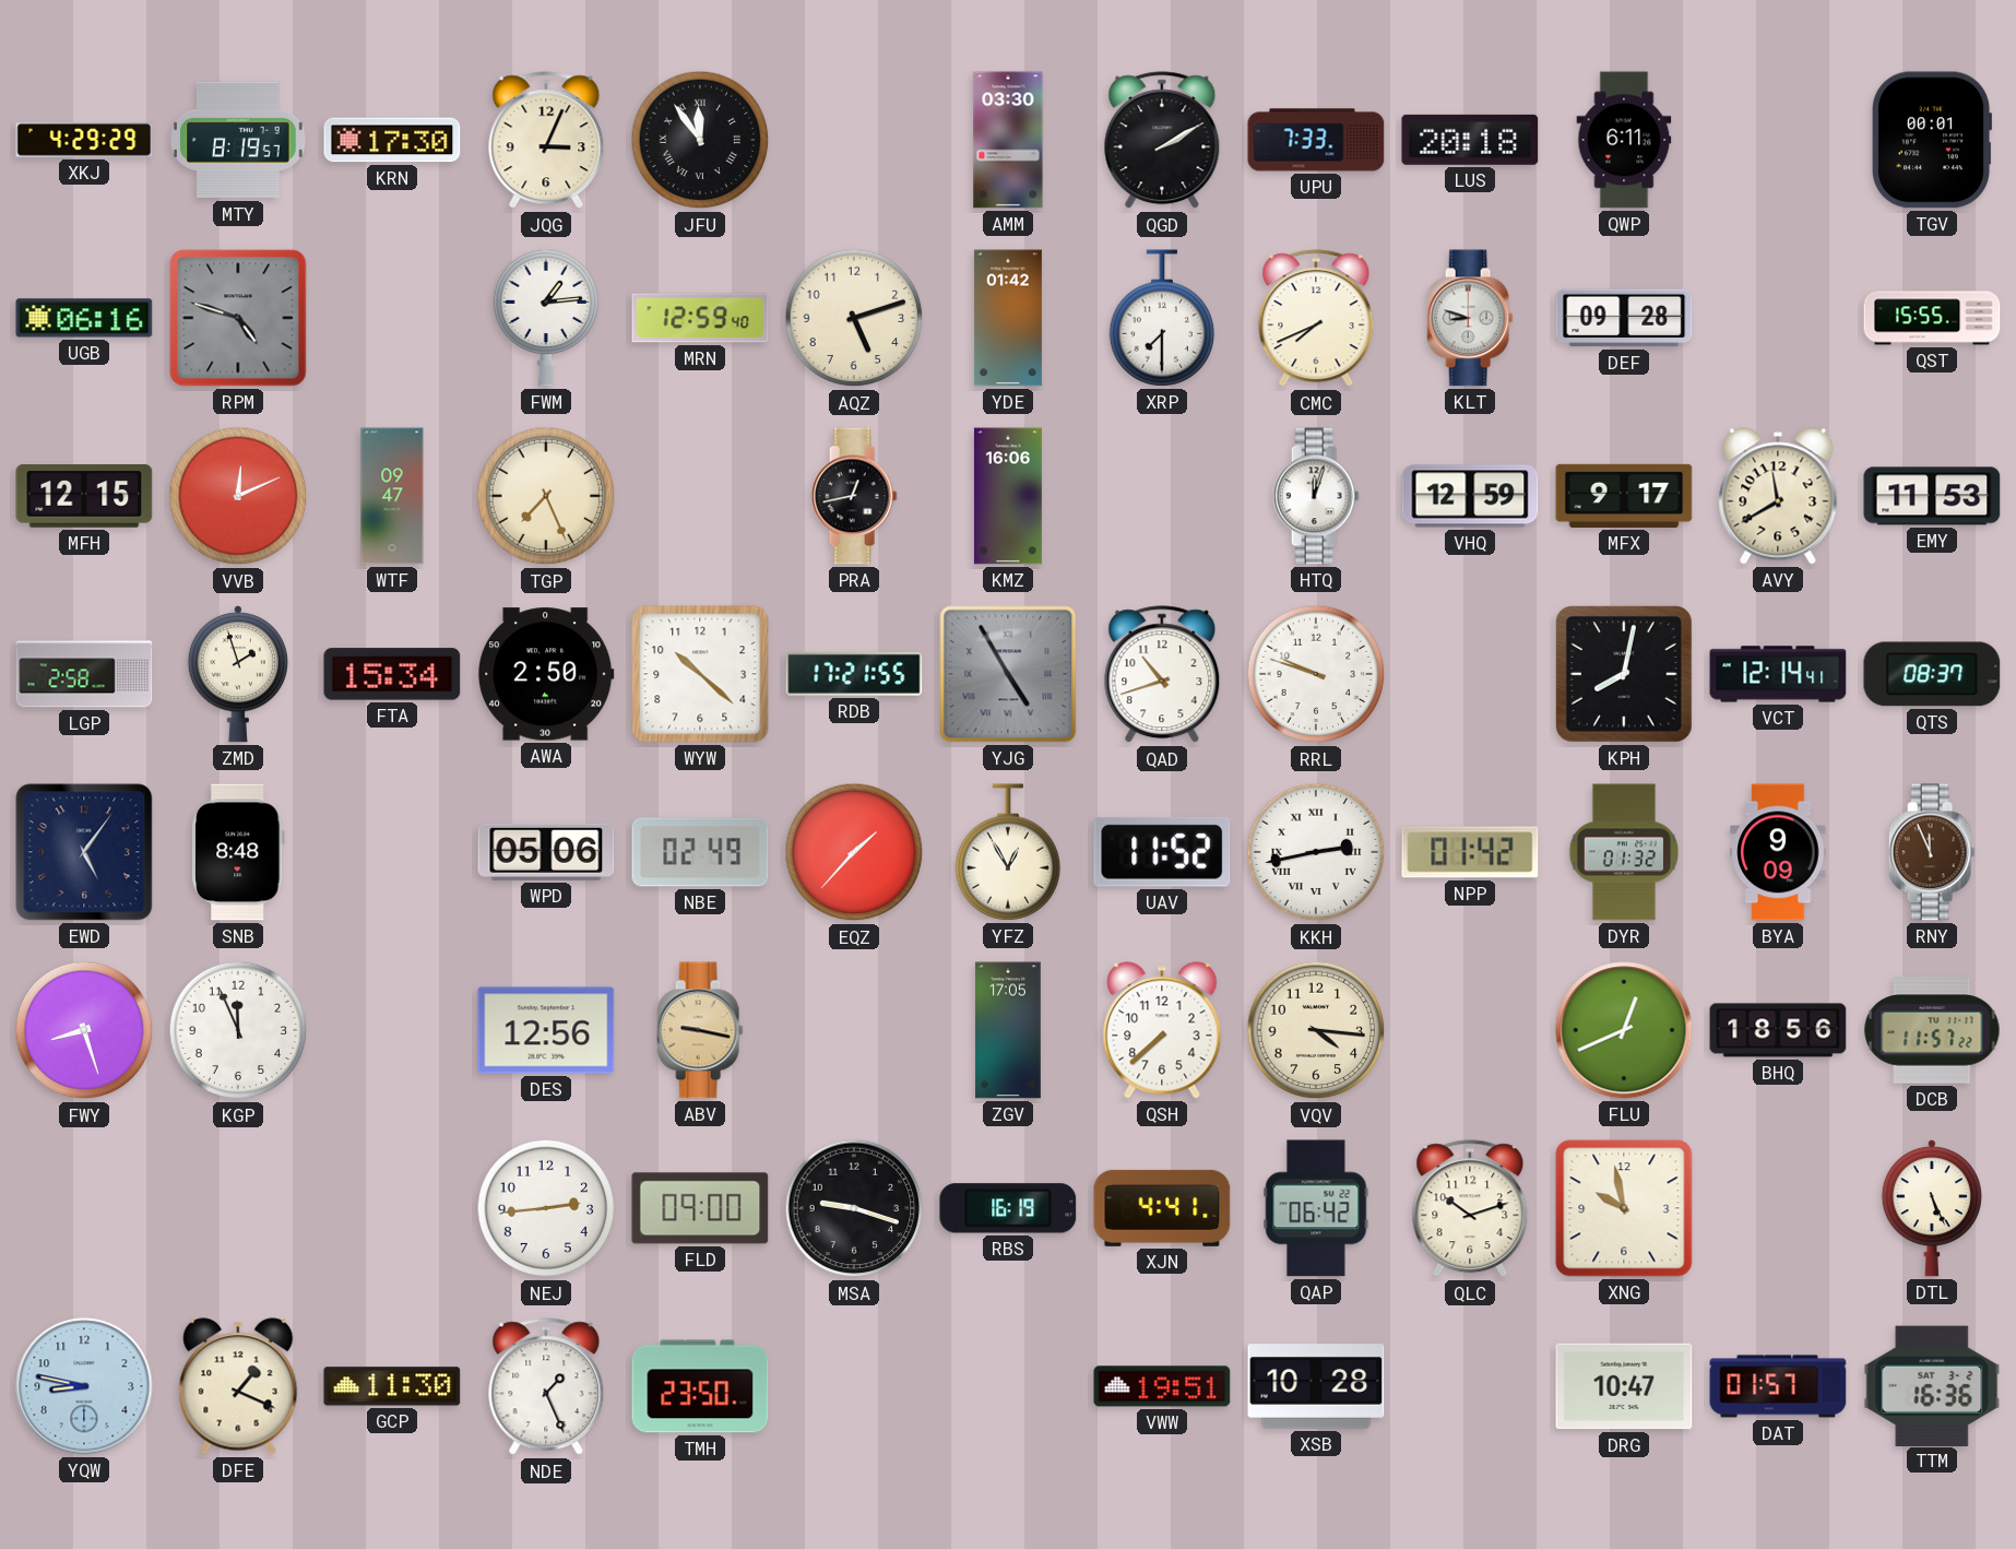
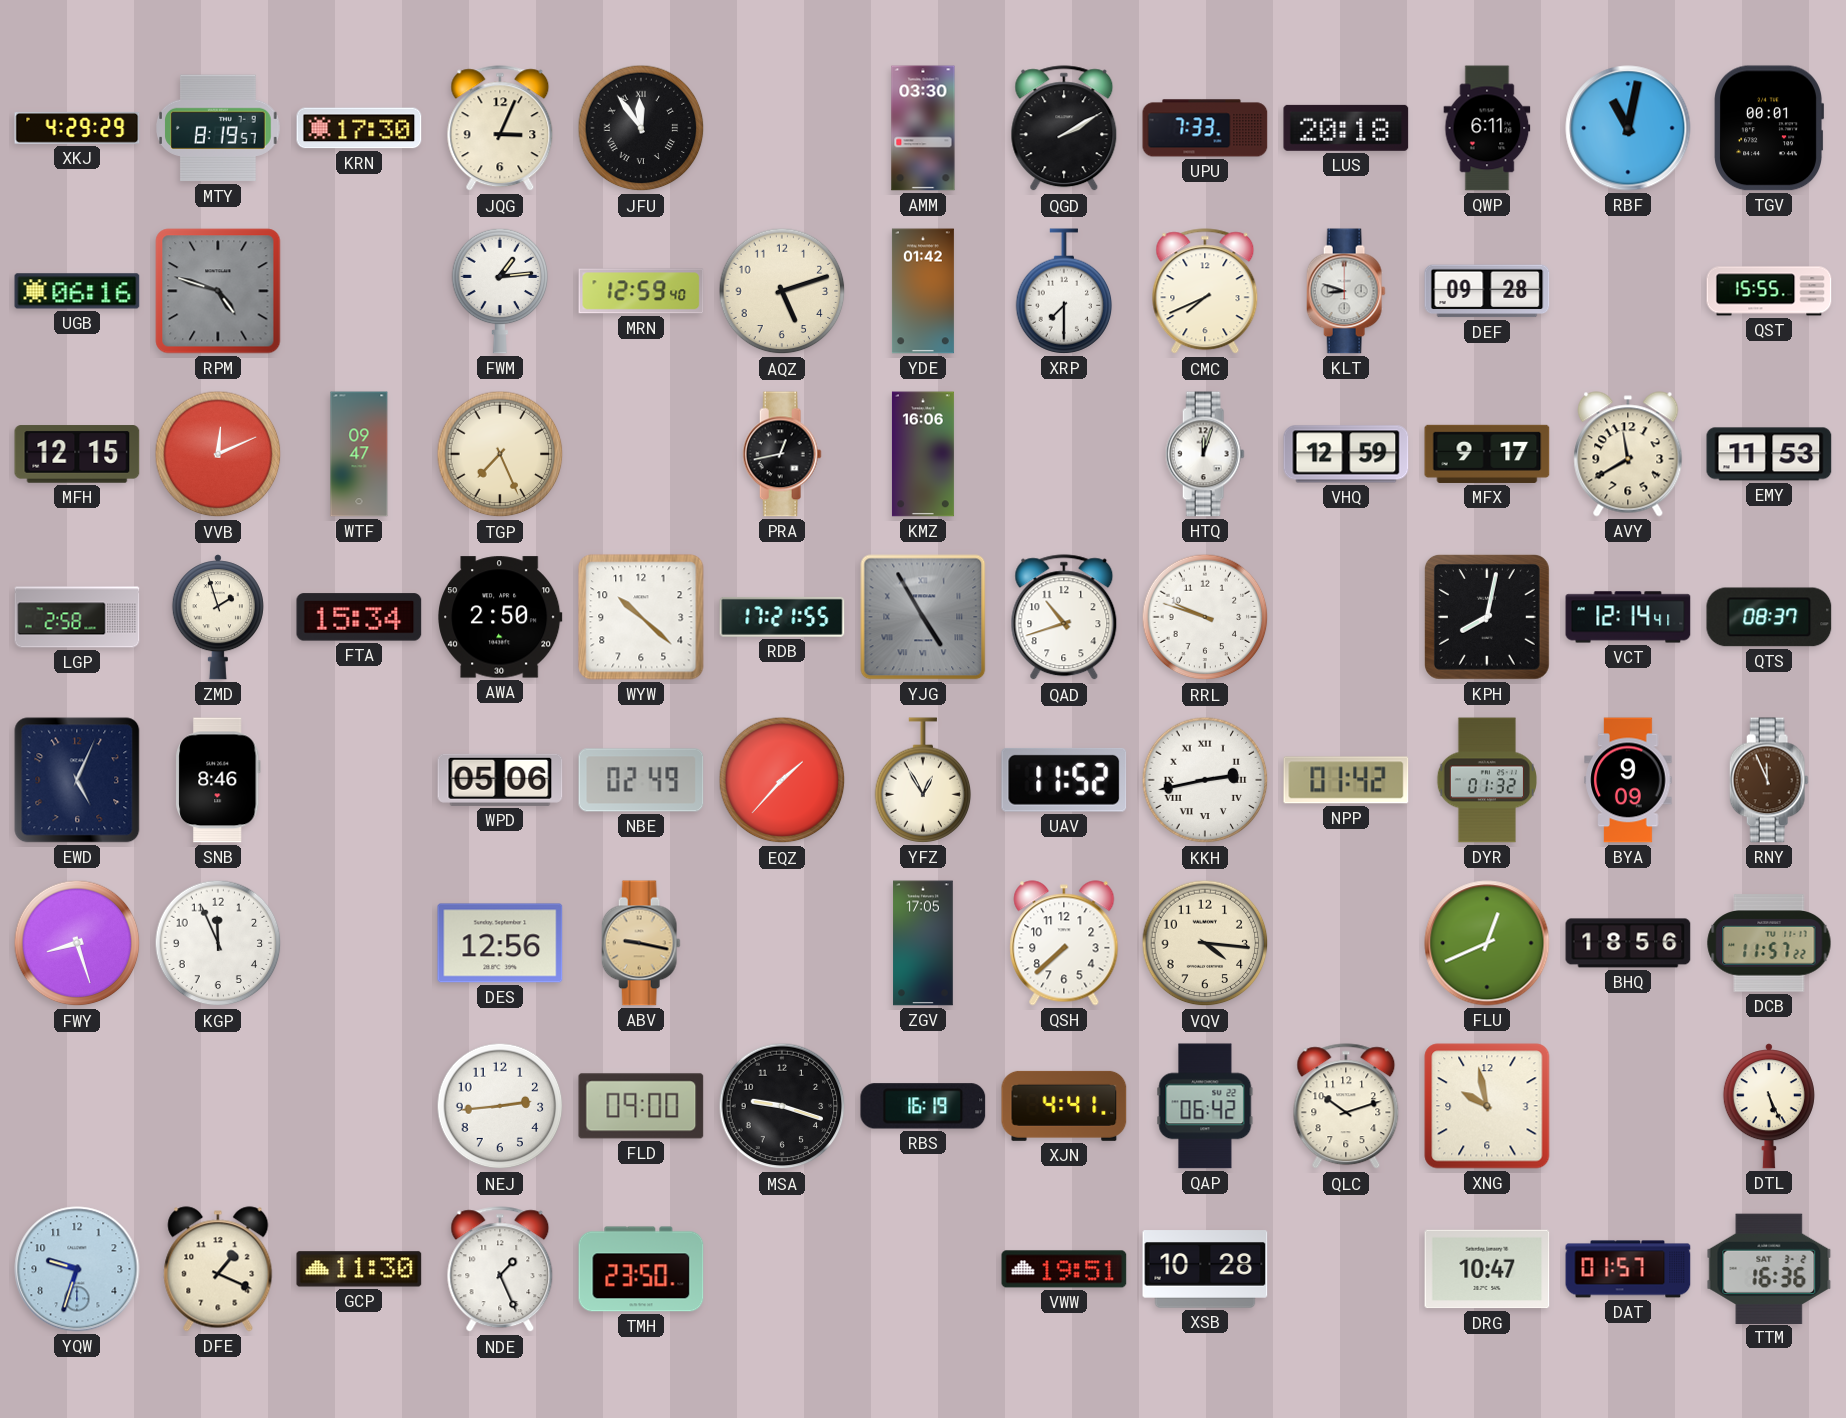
RBF: none -> 11:02
EWD: 5:06 -> 5:04
SNB: 8:48 -> 8:46
YQW: 8:47 -> 9:33
